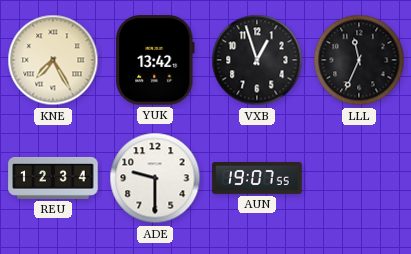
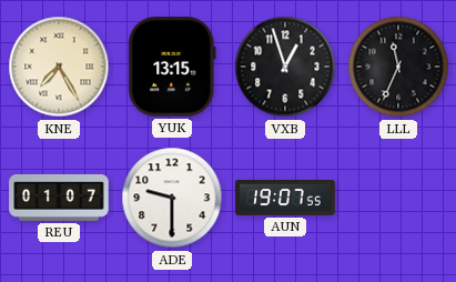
YUK: 13:42 -> 13:15
REU: 12:34 -> 01:07
